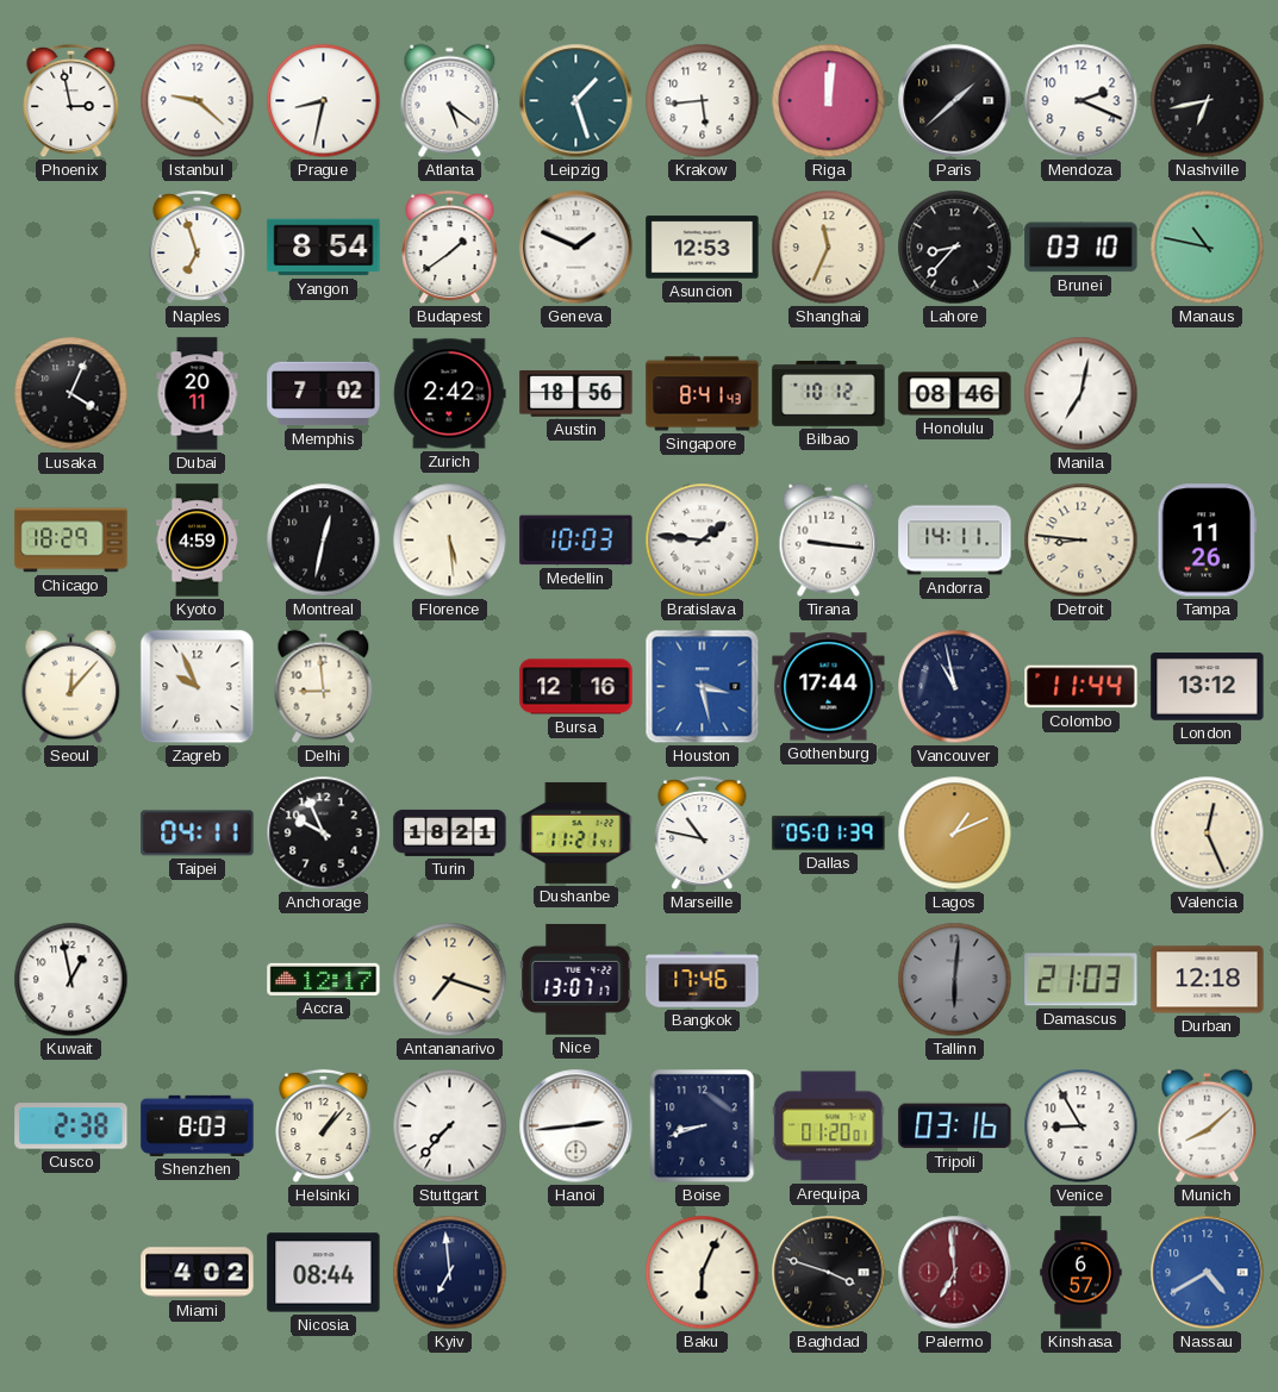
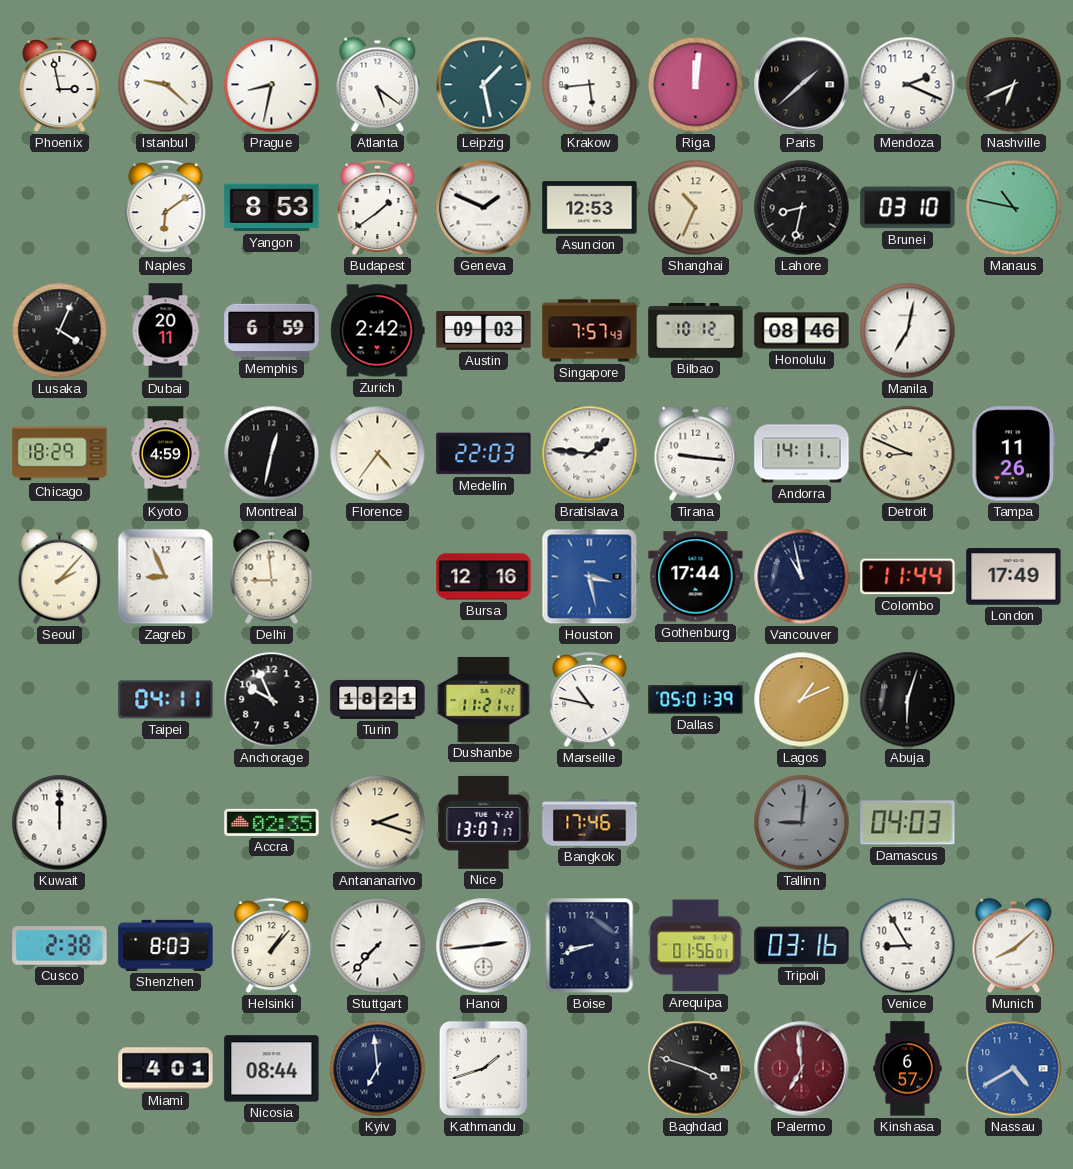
Leipzig: 1:27 -> 1:28
Nashville: 6:43 -> 6:41
Naples: 6:57 -> 6:09
Yangon: 8:54 -> 8:53
Shanghai: 11:34 -> 10:34
Lahore: 8:37 -> 8:32
Memphis: 7:02 -> 6:59
Austin: 18:56 -> 09:03
Singapore: 8:41 -> 7:57
Florence: 5:29 -> 4:36
Medellin: 10:03 -> 22:03
Detroit: 8:46 -> 8:49
Seoul: 12:07 -> 2:07
Zagreb: 9:56 -> 8:56
London: 13:12 -> 17:49
Abuja: none -> 6:03
Valencia: 12:26 -> none
Kuwait: 12:58 -> 12:00
Accra: 12:17 -> 02:35
Antananarivo: 7:18 -> 2:18
Tallinn: 6:01 -> 9:01
Damascus: 21:03 -> 04:03
Durban: 12:18 -> none
Arequipa: 01:20 -> 01:56
Miami: 4:02 -> 4:01
Kathmandu: none -> 1:42
Baku: 6:04 -> none
